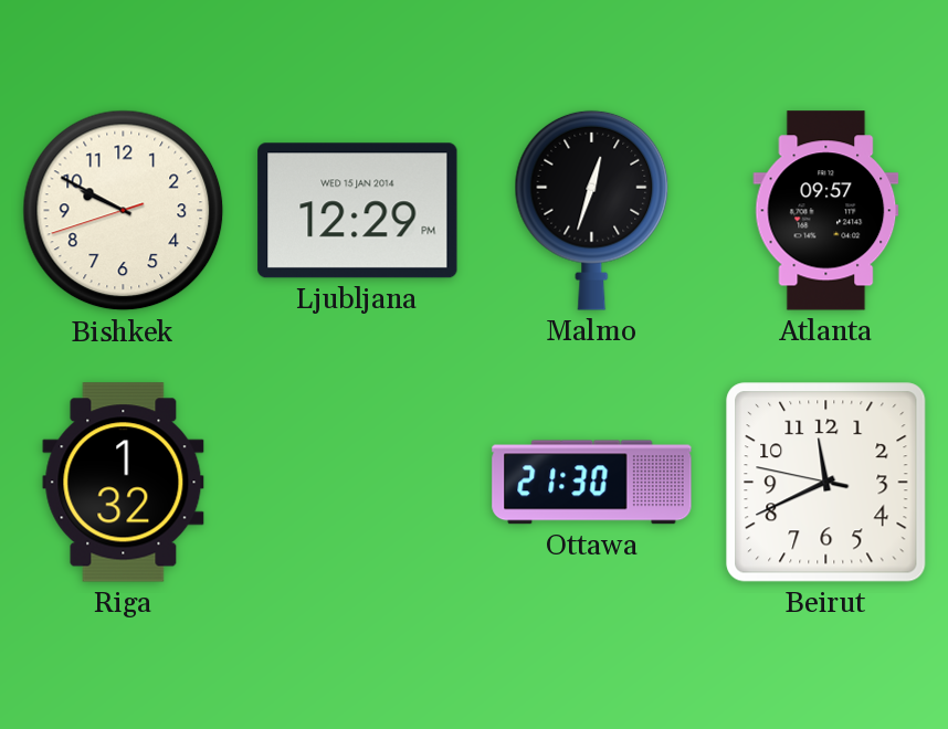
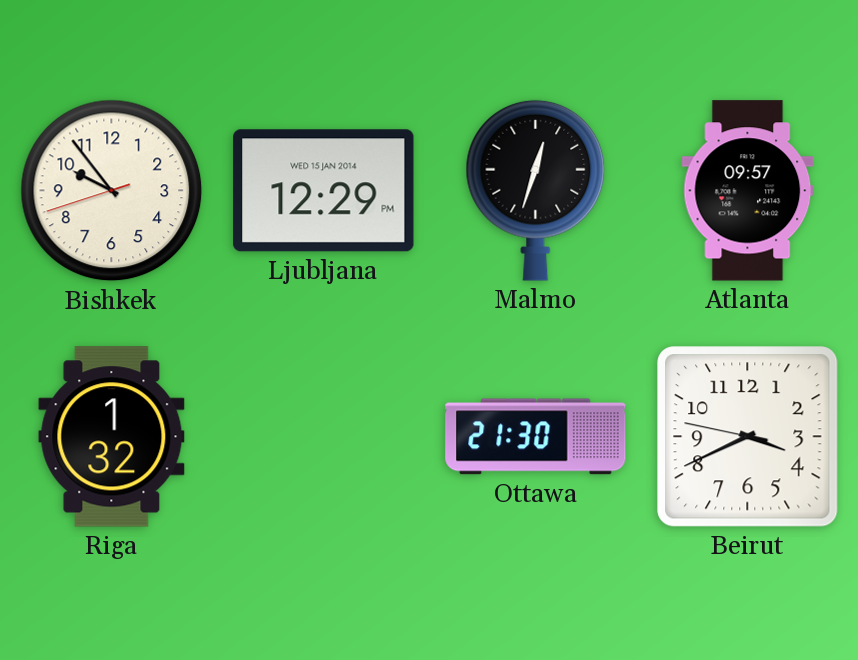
Bishkek: 9:49 -> 9:53
Beirut: 11:40 -> 3:40
